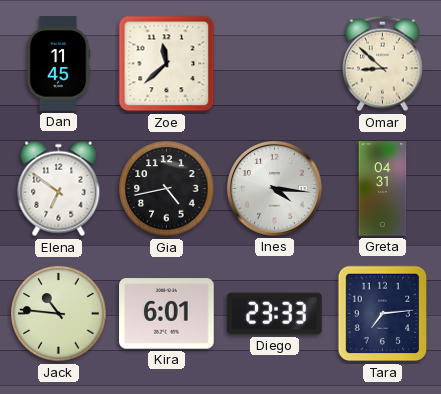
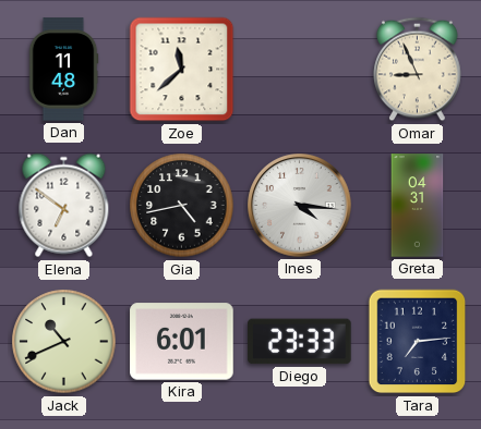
Dan: 11:45 -> 11:48
Omar: 8:52 -> 8:56
Jack: 10:46 -> 10:41
